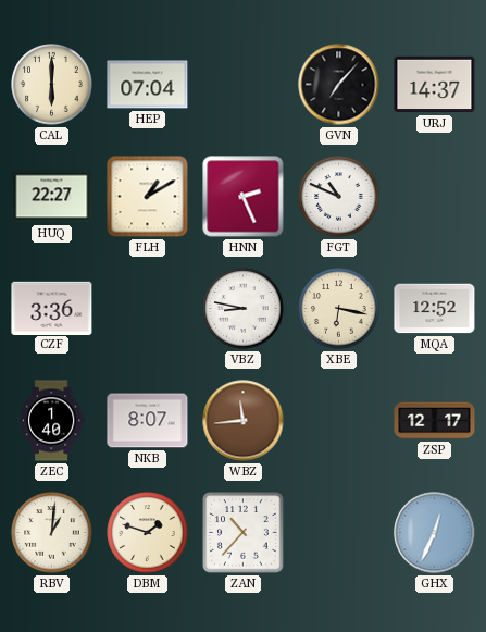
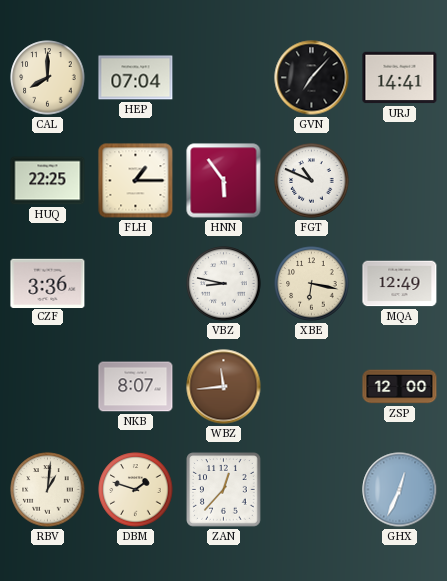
CAL: 6:00 -> 8:00
URJ: 14:37 -> 14:41
HUQ: 22:27 -> 22:25
FLH: 1:10 -> 1:15
HNN: 2:26 -> 5:54
MQA: 12:52 -> 12:49
ZEC: 1:40 -> none
ZSP: 12:17 -> 12:00
ZAN: 10:37 -> 12:37
